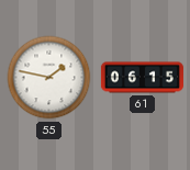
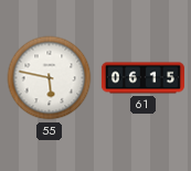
55: 1:47 -> 5:47
